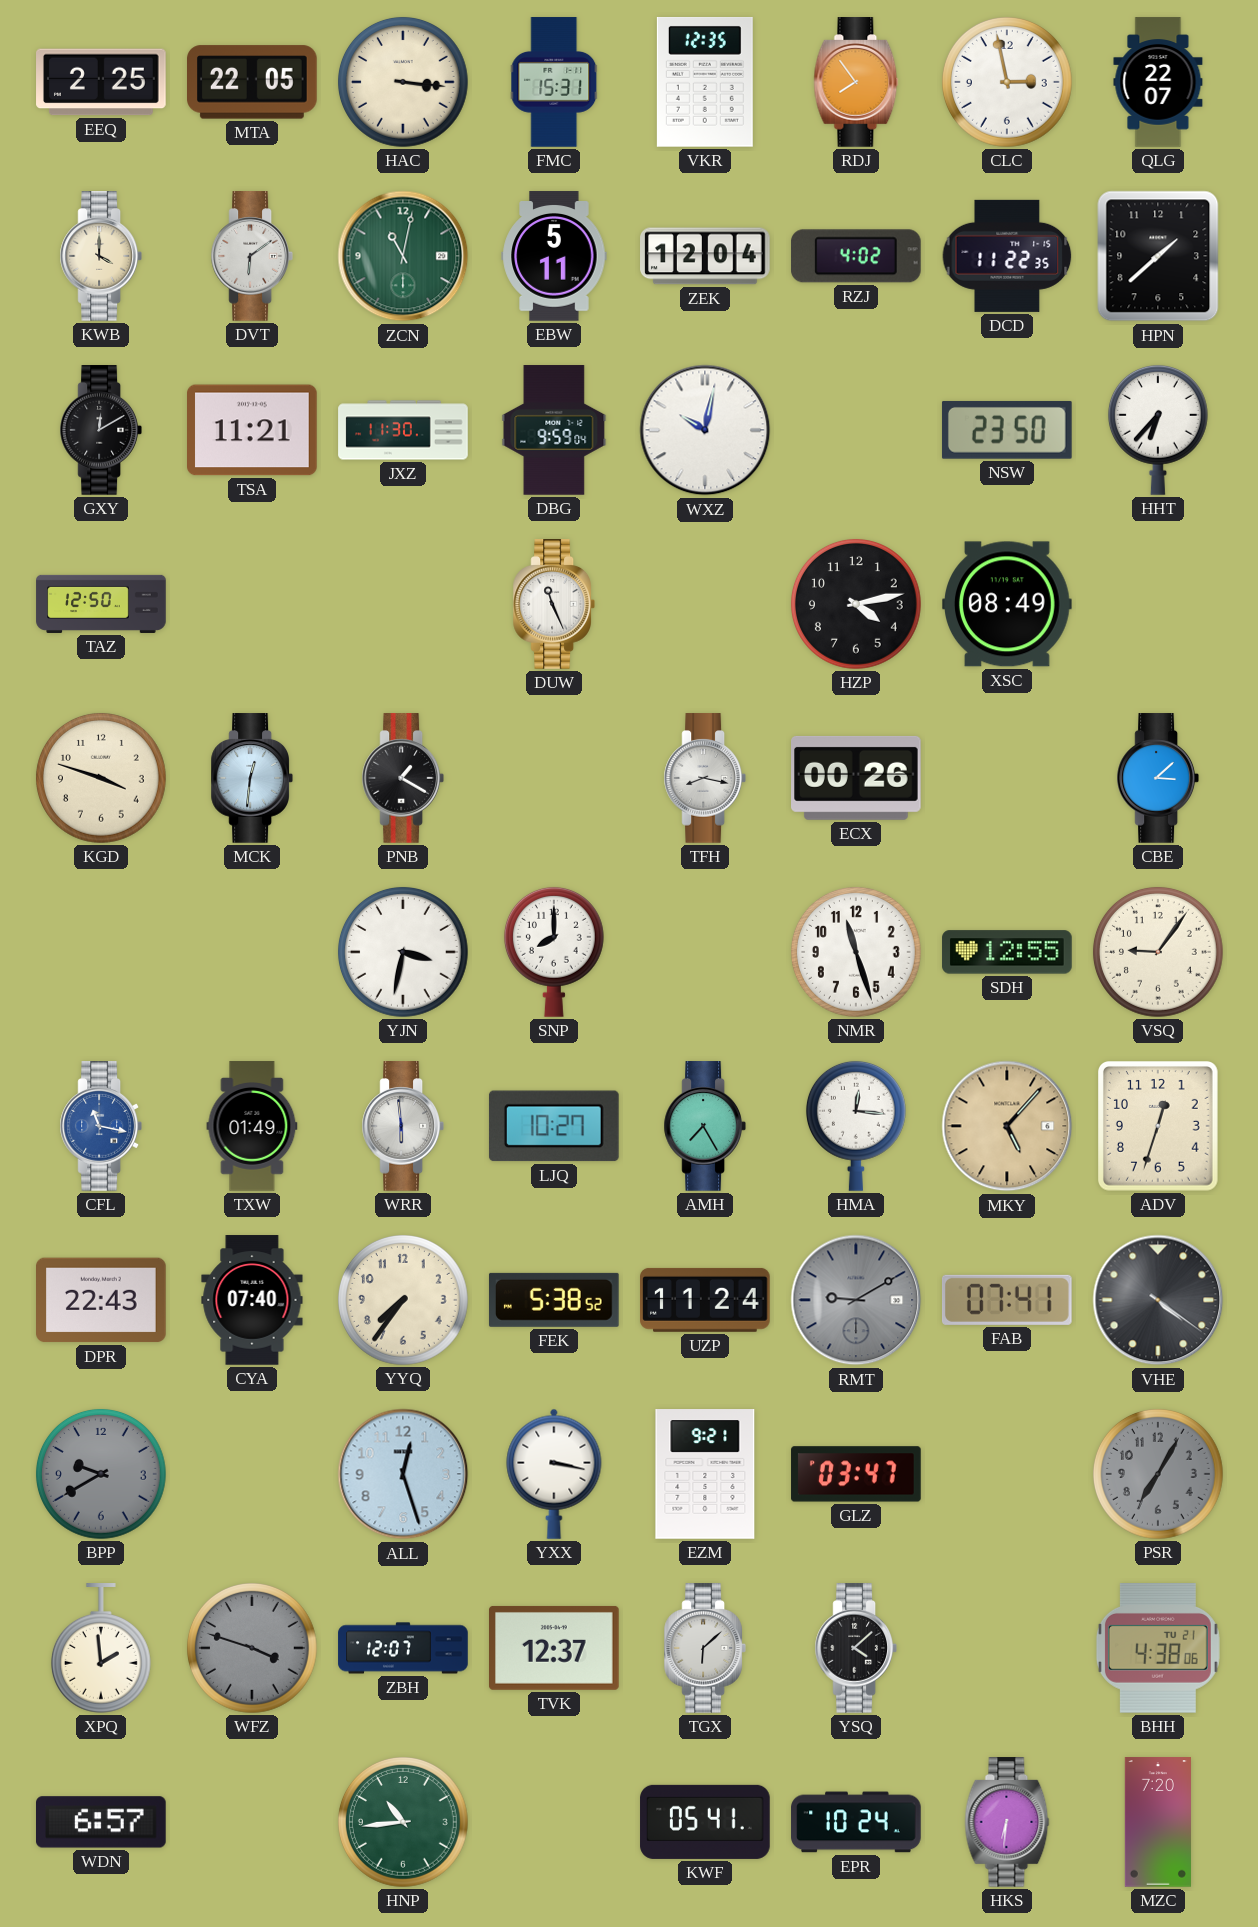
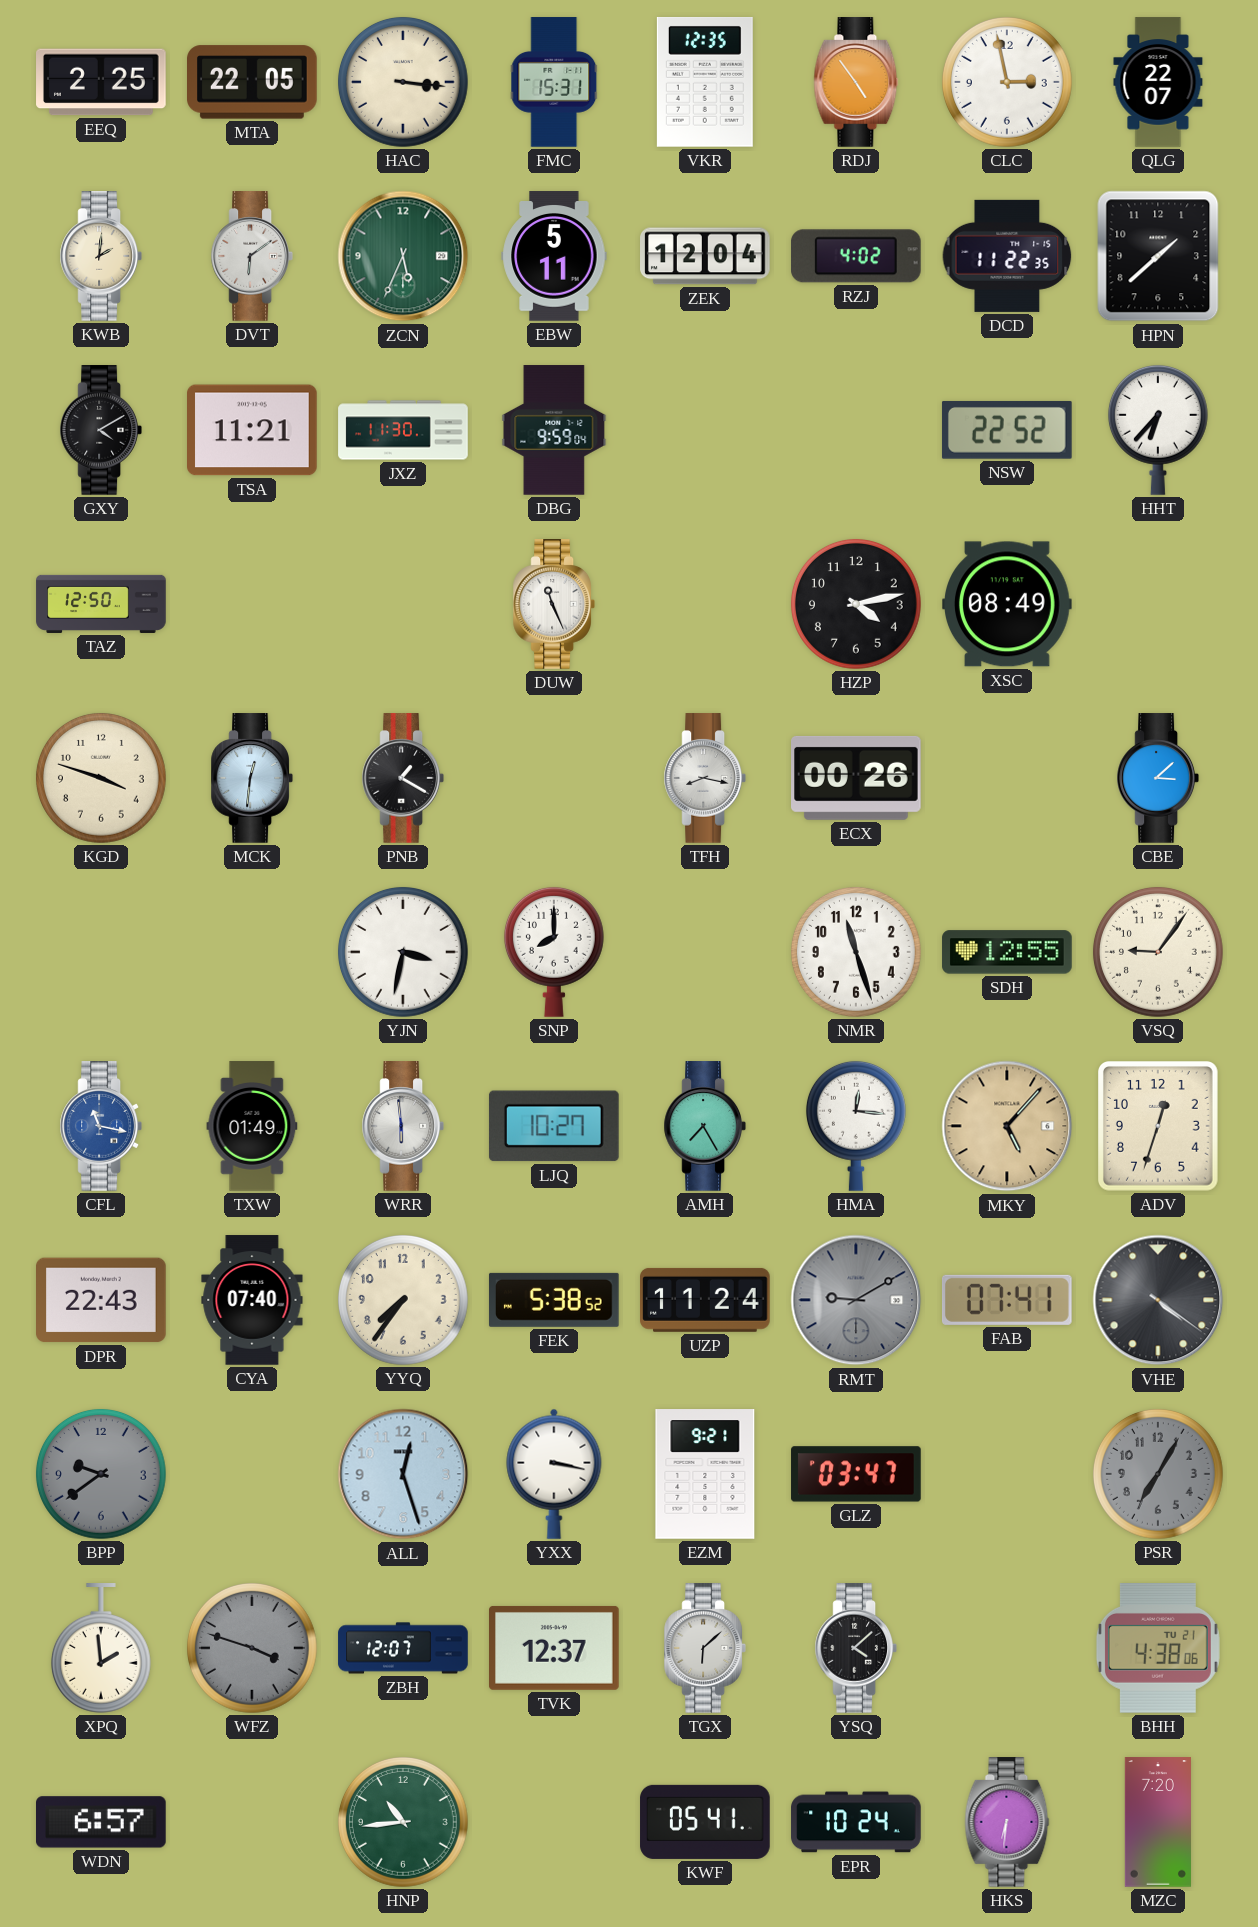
RDJ: 7:54 -> 4:54
KWB: 4:00 -> 2:01
ZCN: 11:02 -> 5:34
GXY: 12:10 -> 4:10
WXZ: 10:02 -> none
NSW: 23:50 -> 22:52
BPP: 9:40 -> 9:39
